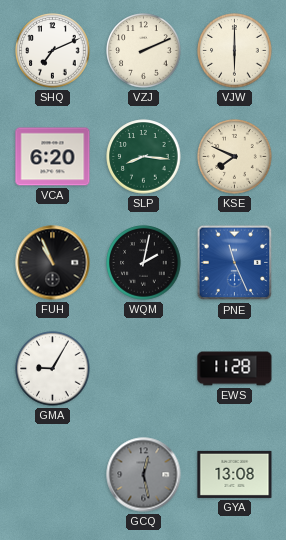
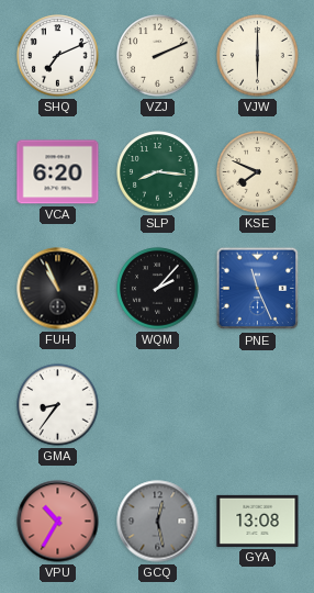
WQM: 2:02 -> 2:07
GMA: 9:05 -> 8:36
EWS: 11:28 -> none
VPU: none -> 10:35
